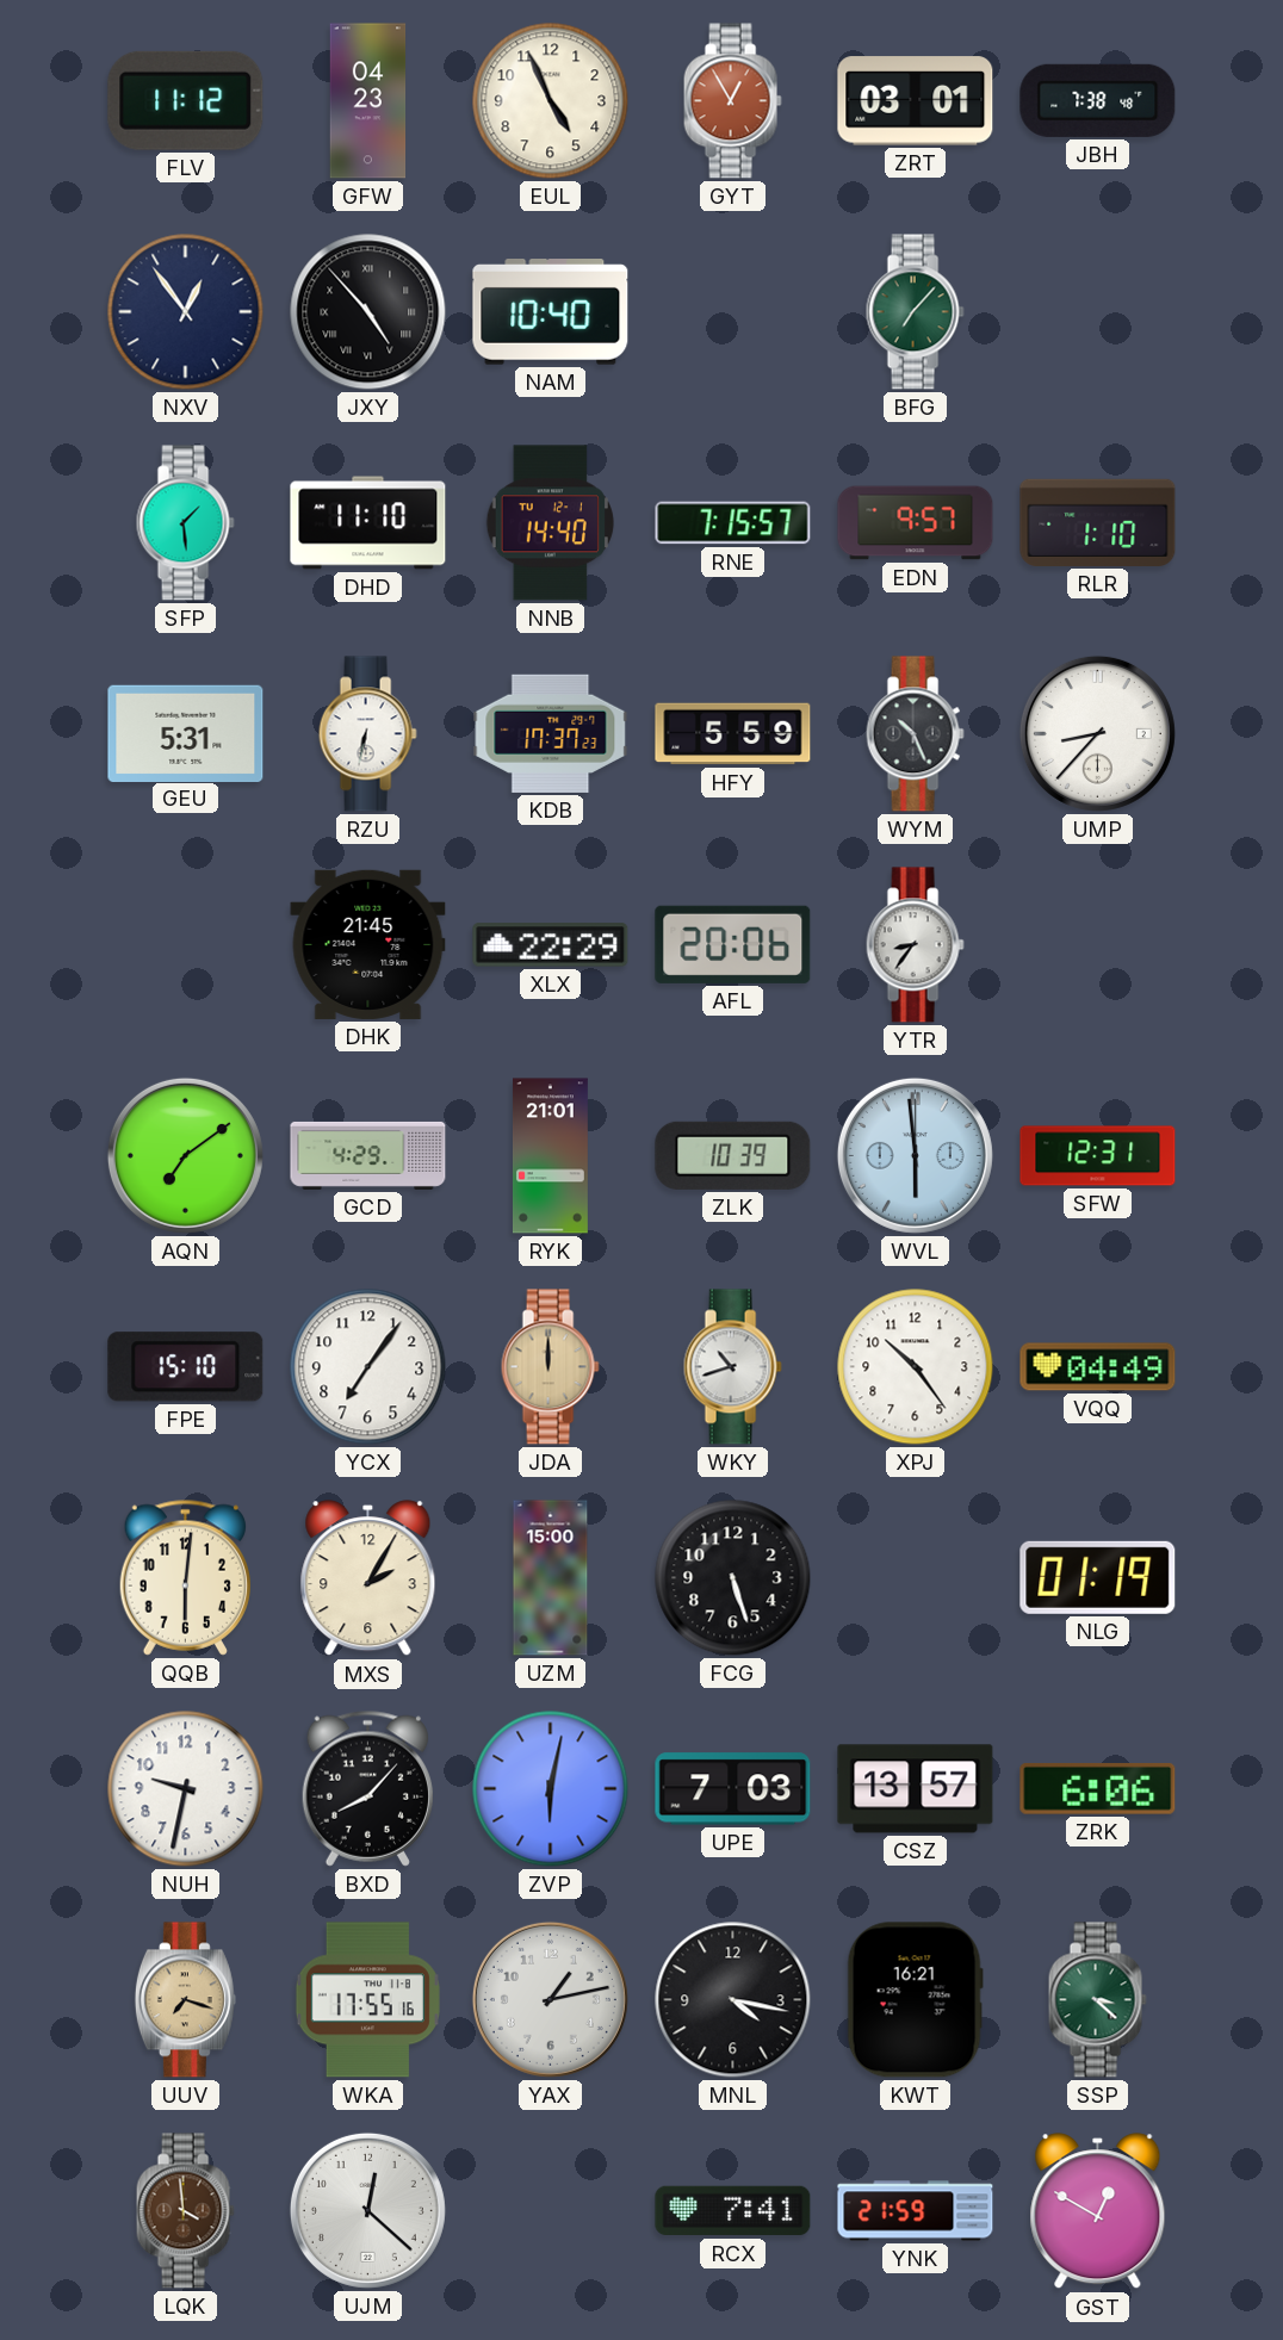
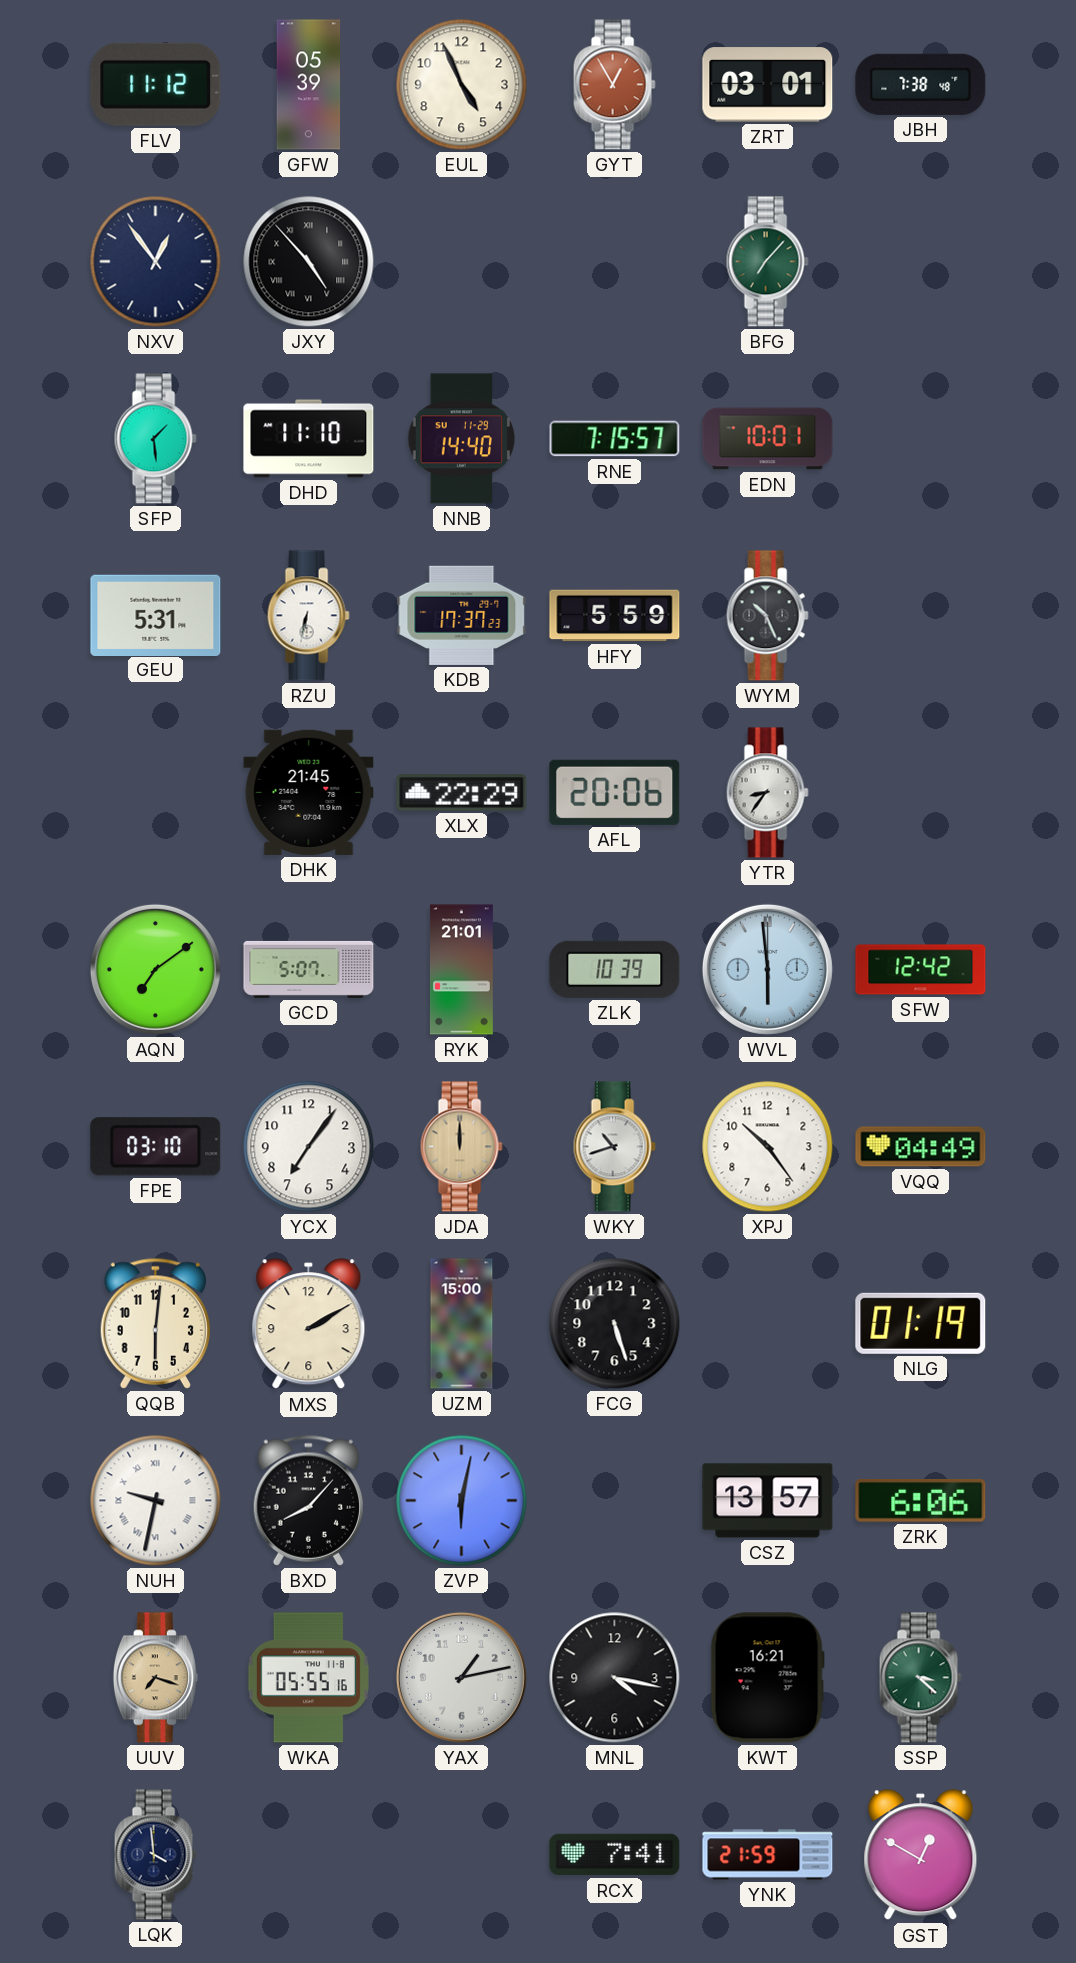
GFW: 04:23 -> 05:39
NAM: 10:40 -> none
NNB date: TU 12-1 -> SU 11-29
EDN: 9:57 -> 10:01
RLR: 1:10 -> none
UMP: 8:37 -> none
GCD: 4:29 -> 5:07
SFW: 12:31 -> 12:42
FPE: 15:10 -> 03:10
MXS: 2:05 -> 2:10
NUH numerals: Arabic -> Roman
UPE: 7:03 -> none
WKA: 17:55 -> 05:55
LQK dial: brown -> navy
UJM: 12:22 -> none
